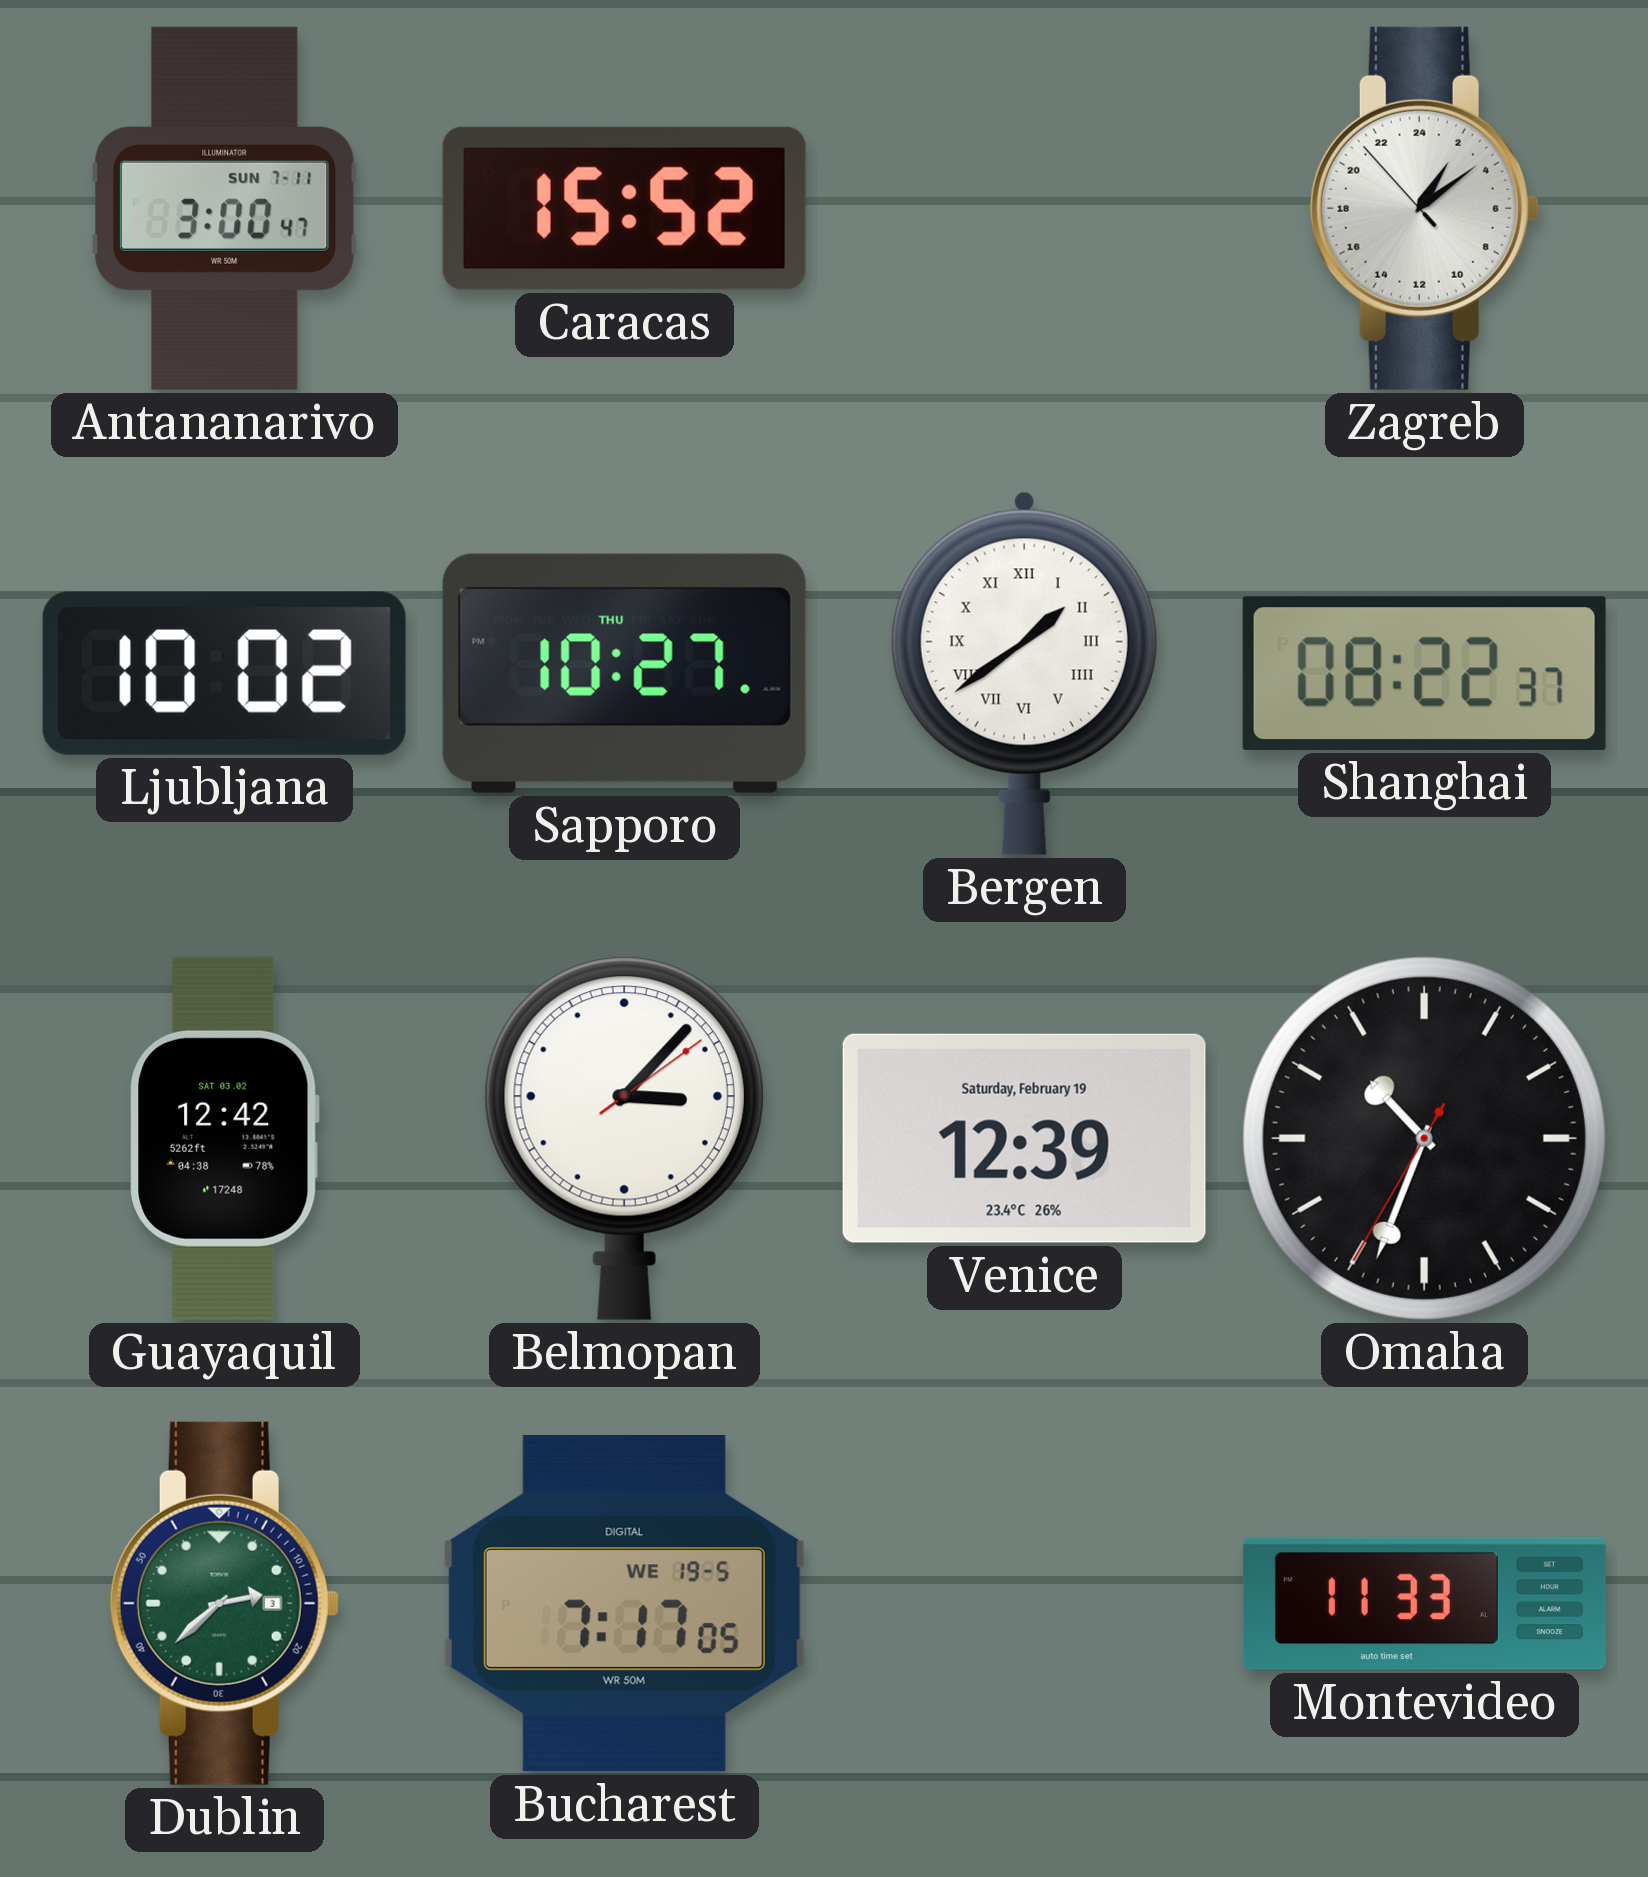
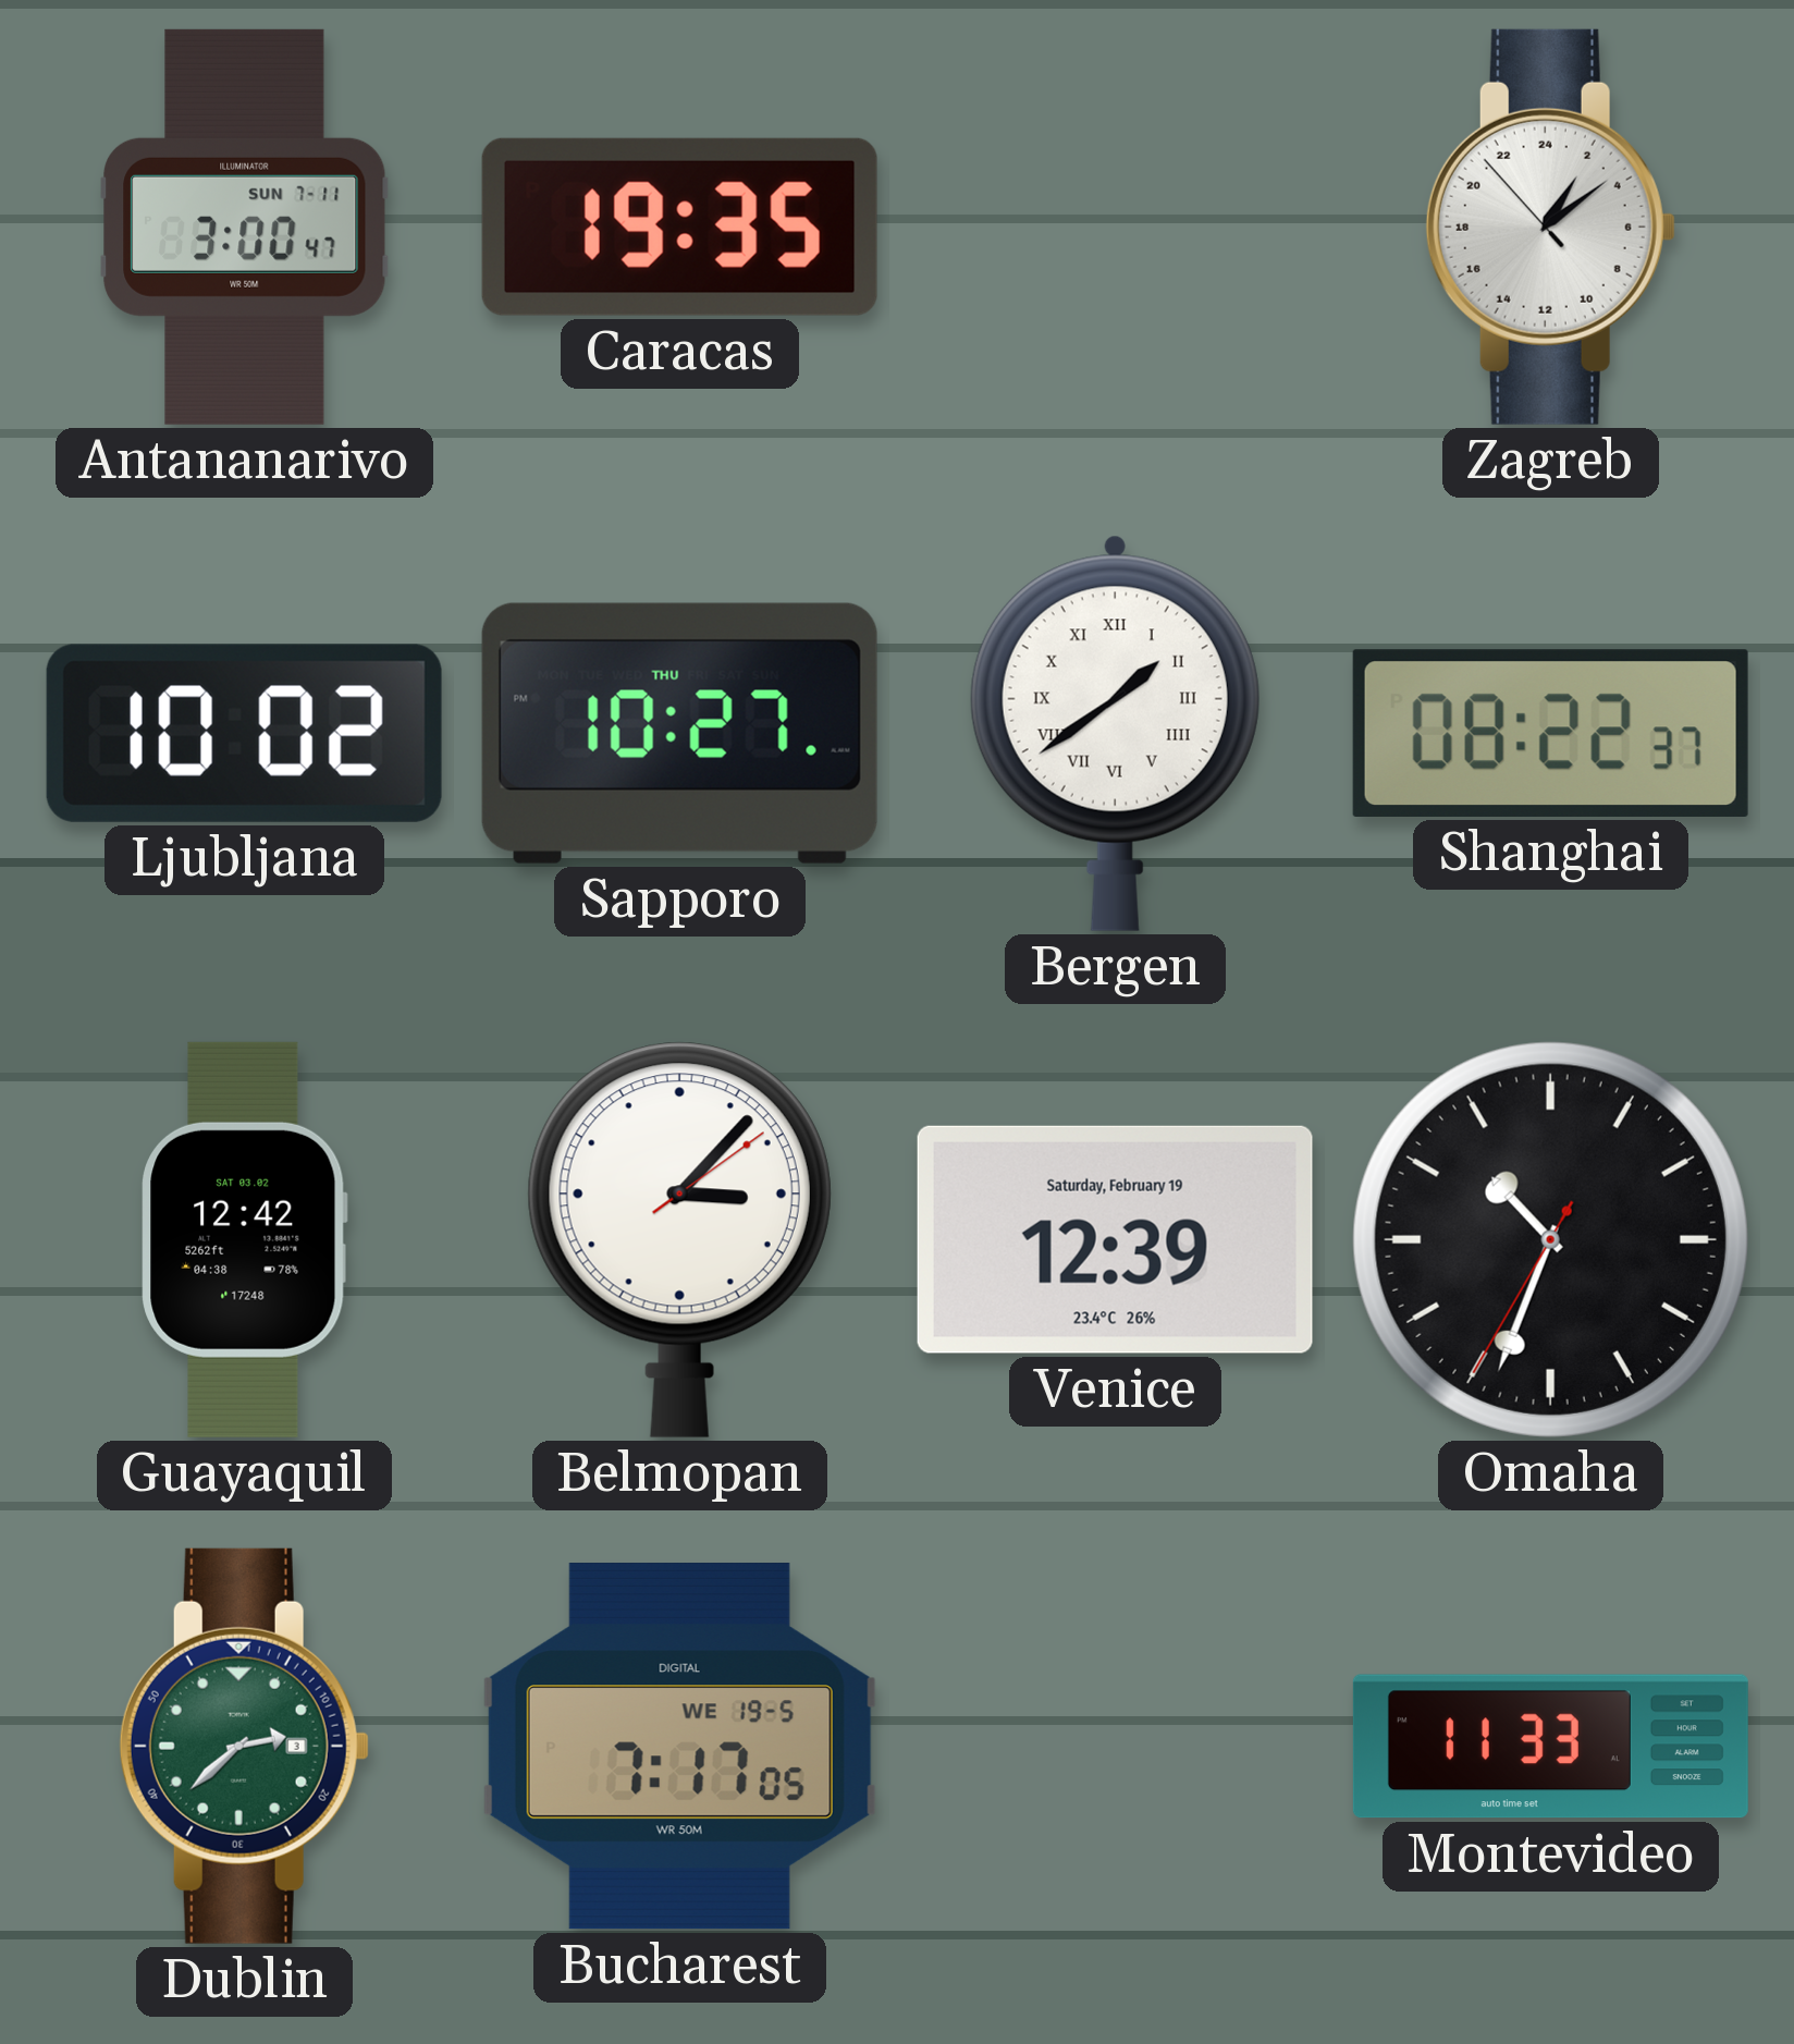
Caracas: 15:52 -> 19:35
